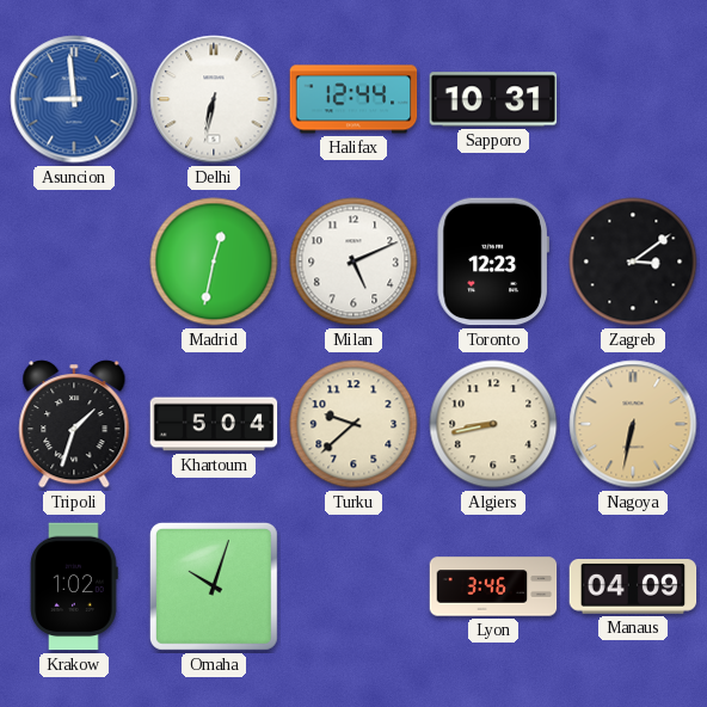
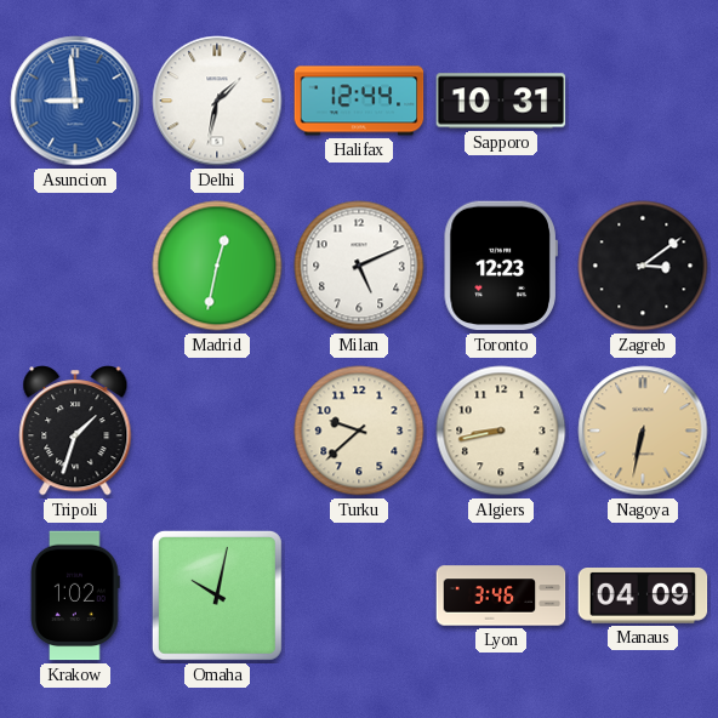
Delhi: 6:32 -> 1:32
Khartoum: 5:04 -> none
Omaha: 10:03 -> 10:02
